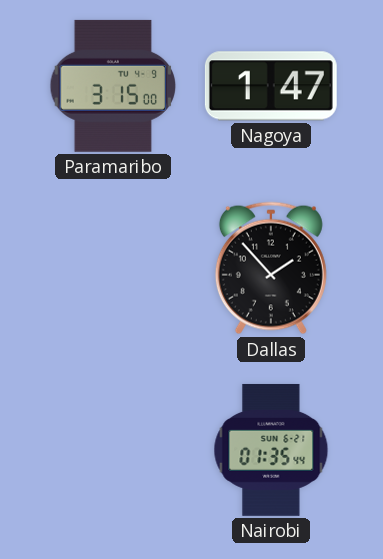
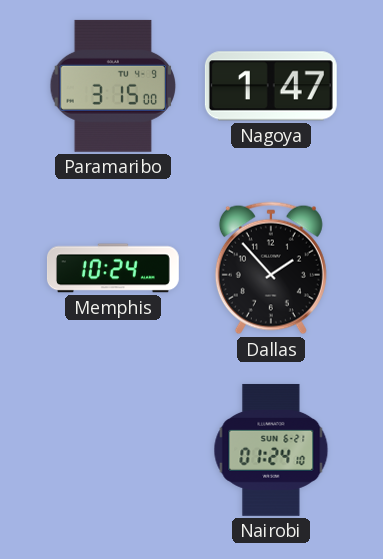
Memphis: none -> 10:24
Nairobi: 01:35 -> 01:24
